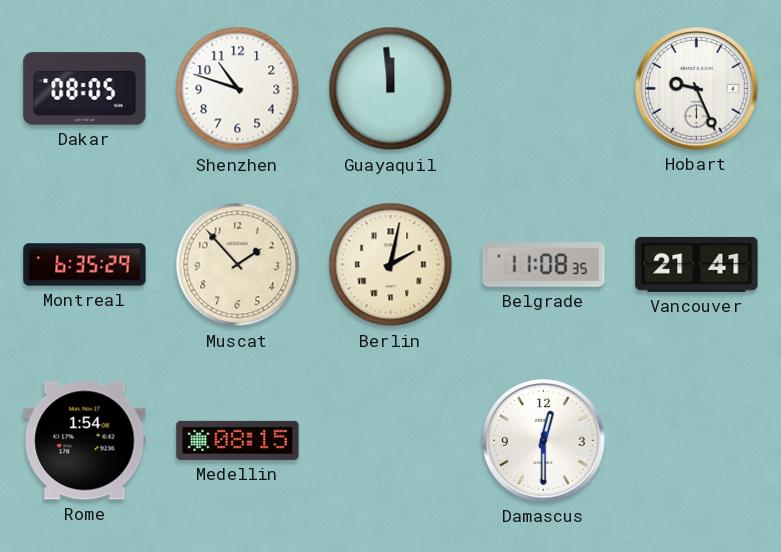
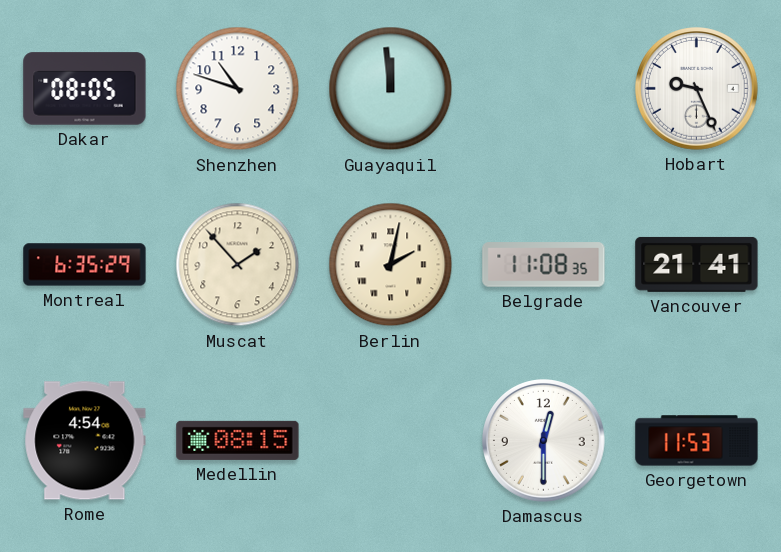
Rome: 1:54 -> 4:54
Georgetown: none -> 11:53
